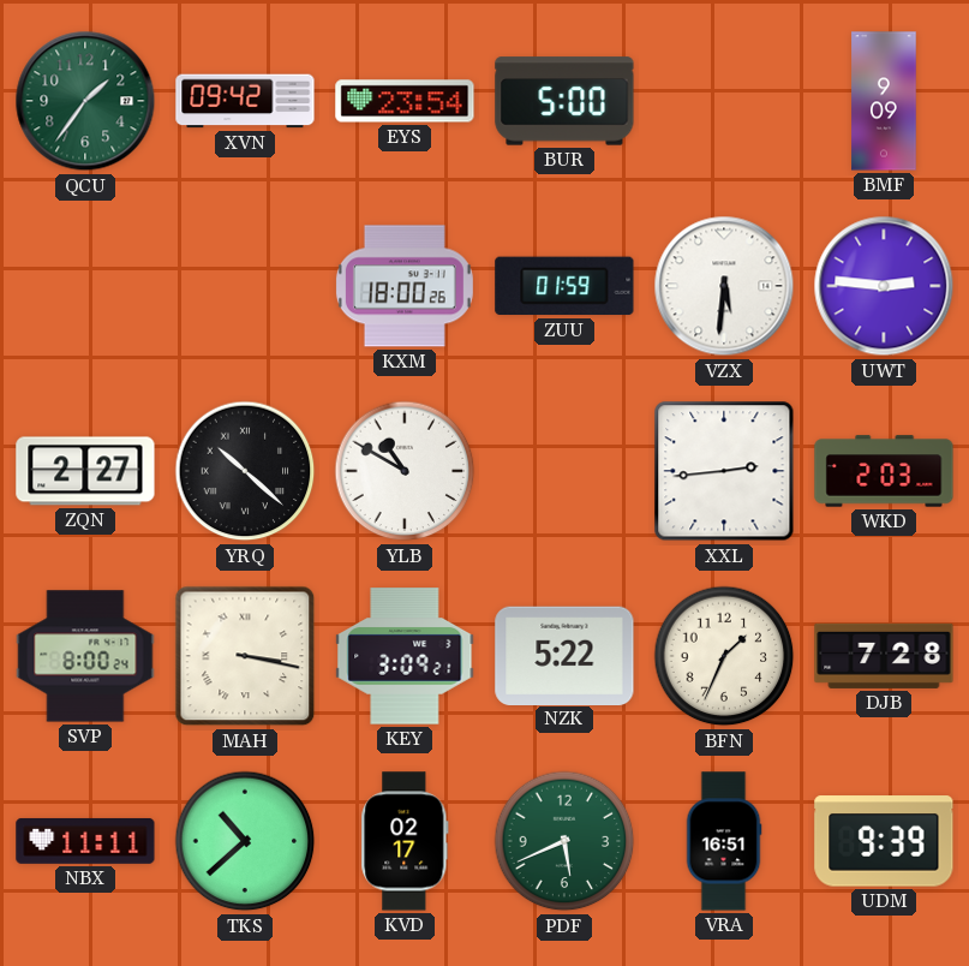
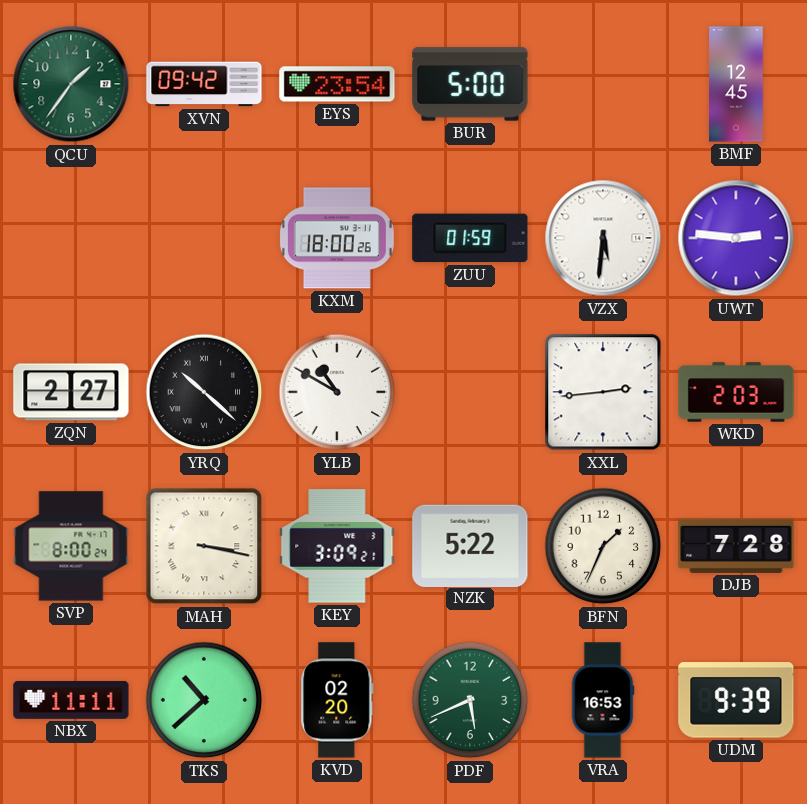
BMF: 9:09 -> 12:45
KVD: 02:17 -> 02:20
VRA: 16:51 -> 16:53
